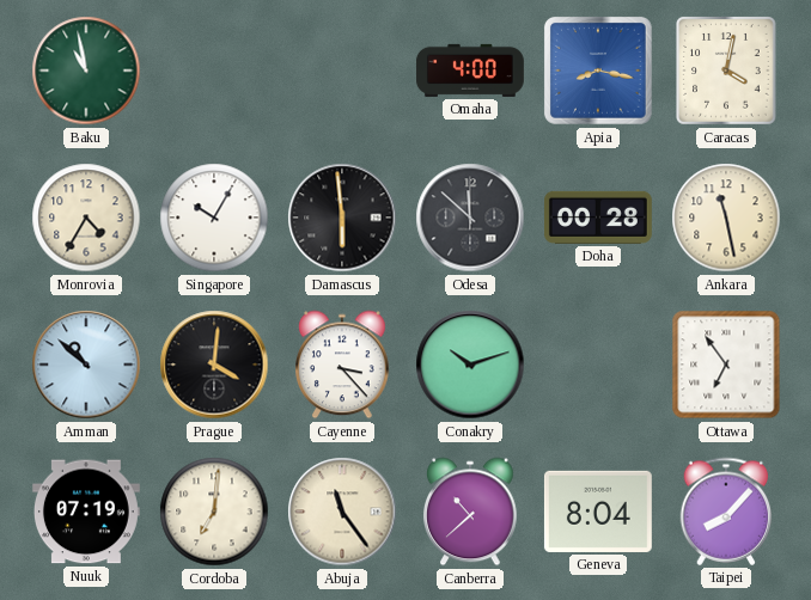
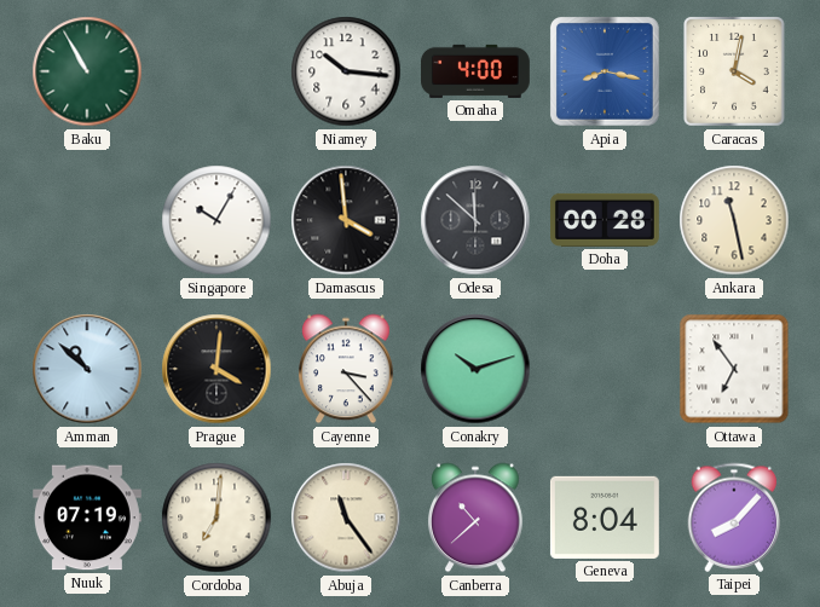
Baku: 10:58 -> 10:55
Niamey: none -> 10:16
Monrovia: 4:35 -> none
Damascus: 5:59 -> 3:59
